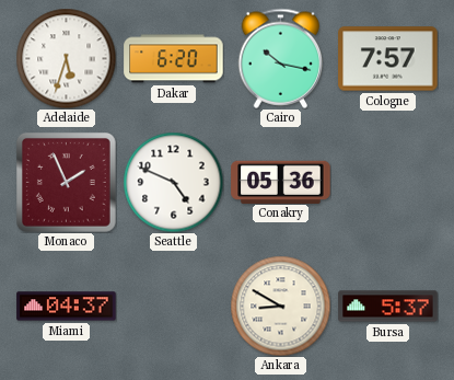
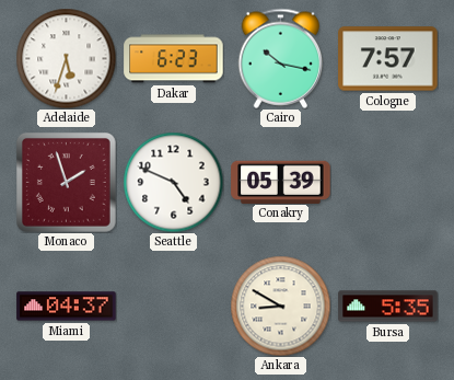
Dakar: 6:20 -> 6:23
Monaco: 1:56 -> 1:57
Conakry: 05:36 -> 05:39
Bursa: 5:37 -> 5:35
